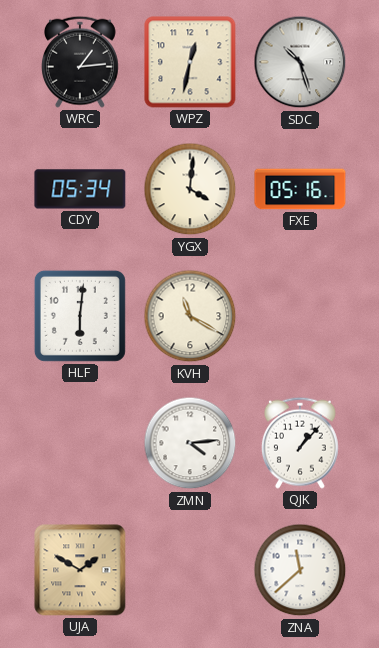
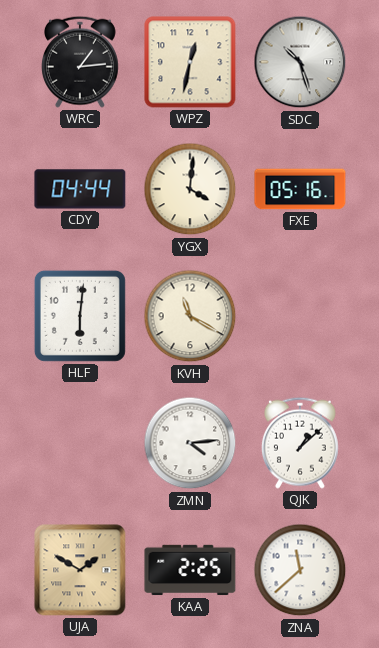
CDY: 05:34 -> 04:44
QJK: 1:07 -> 1:08
KAA: none -> 2:25
